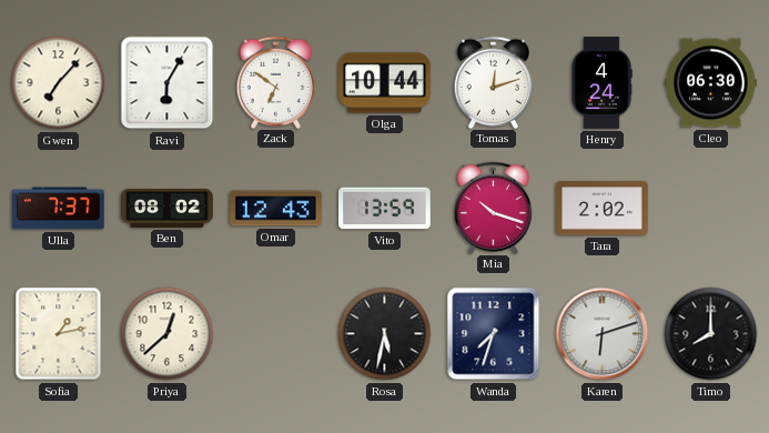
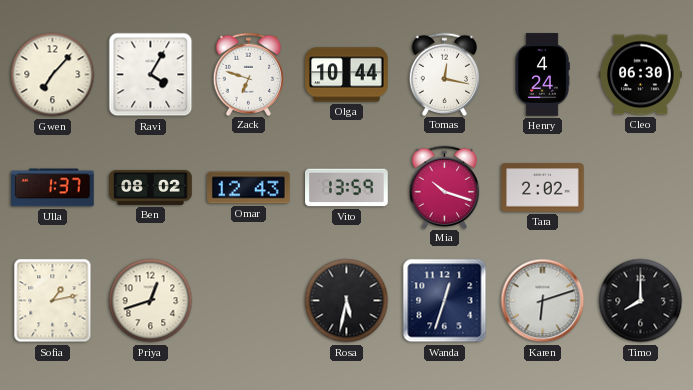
Ravi: 6:05 -> 4:05
Zack: 6:51 -> 6:48
Tomas: 12:12 -> 12:17
Ulla: 7:37 -> 1:37
Priya: 12:38 -> 12:42
Wanda: 7:33 -> 12:33
